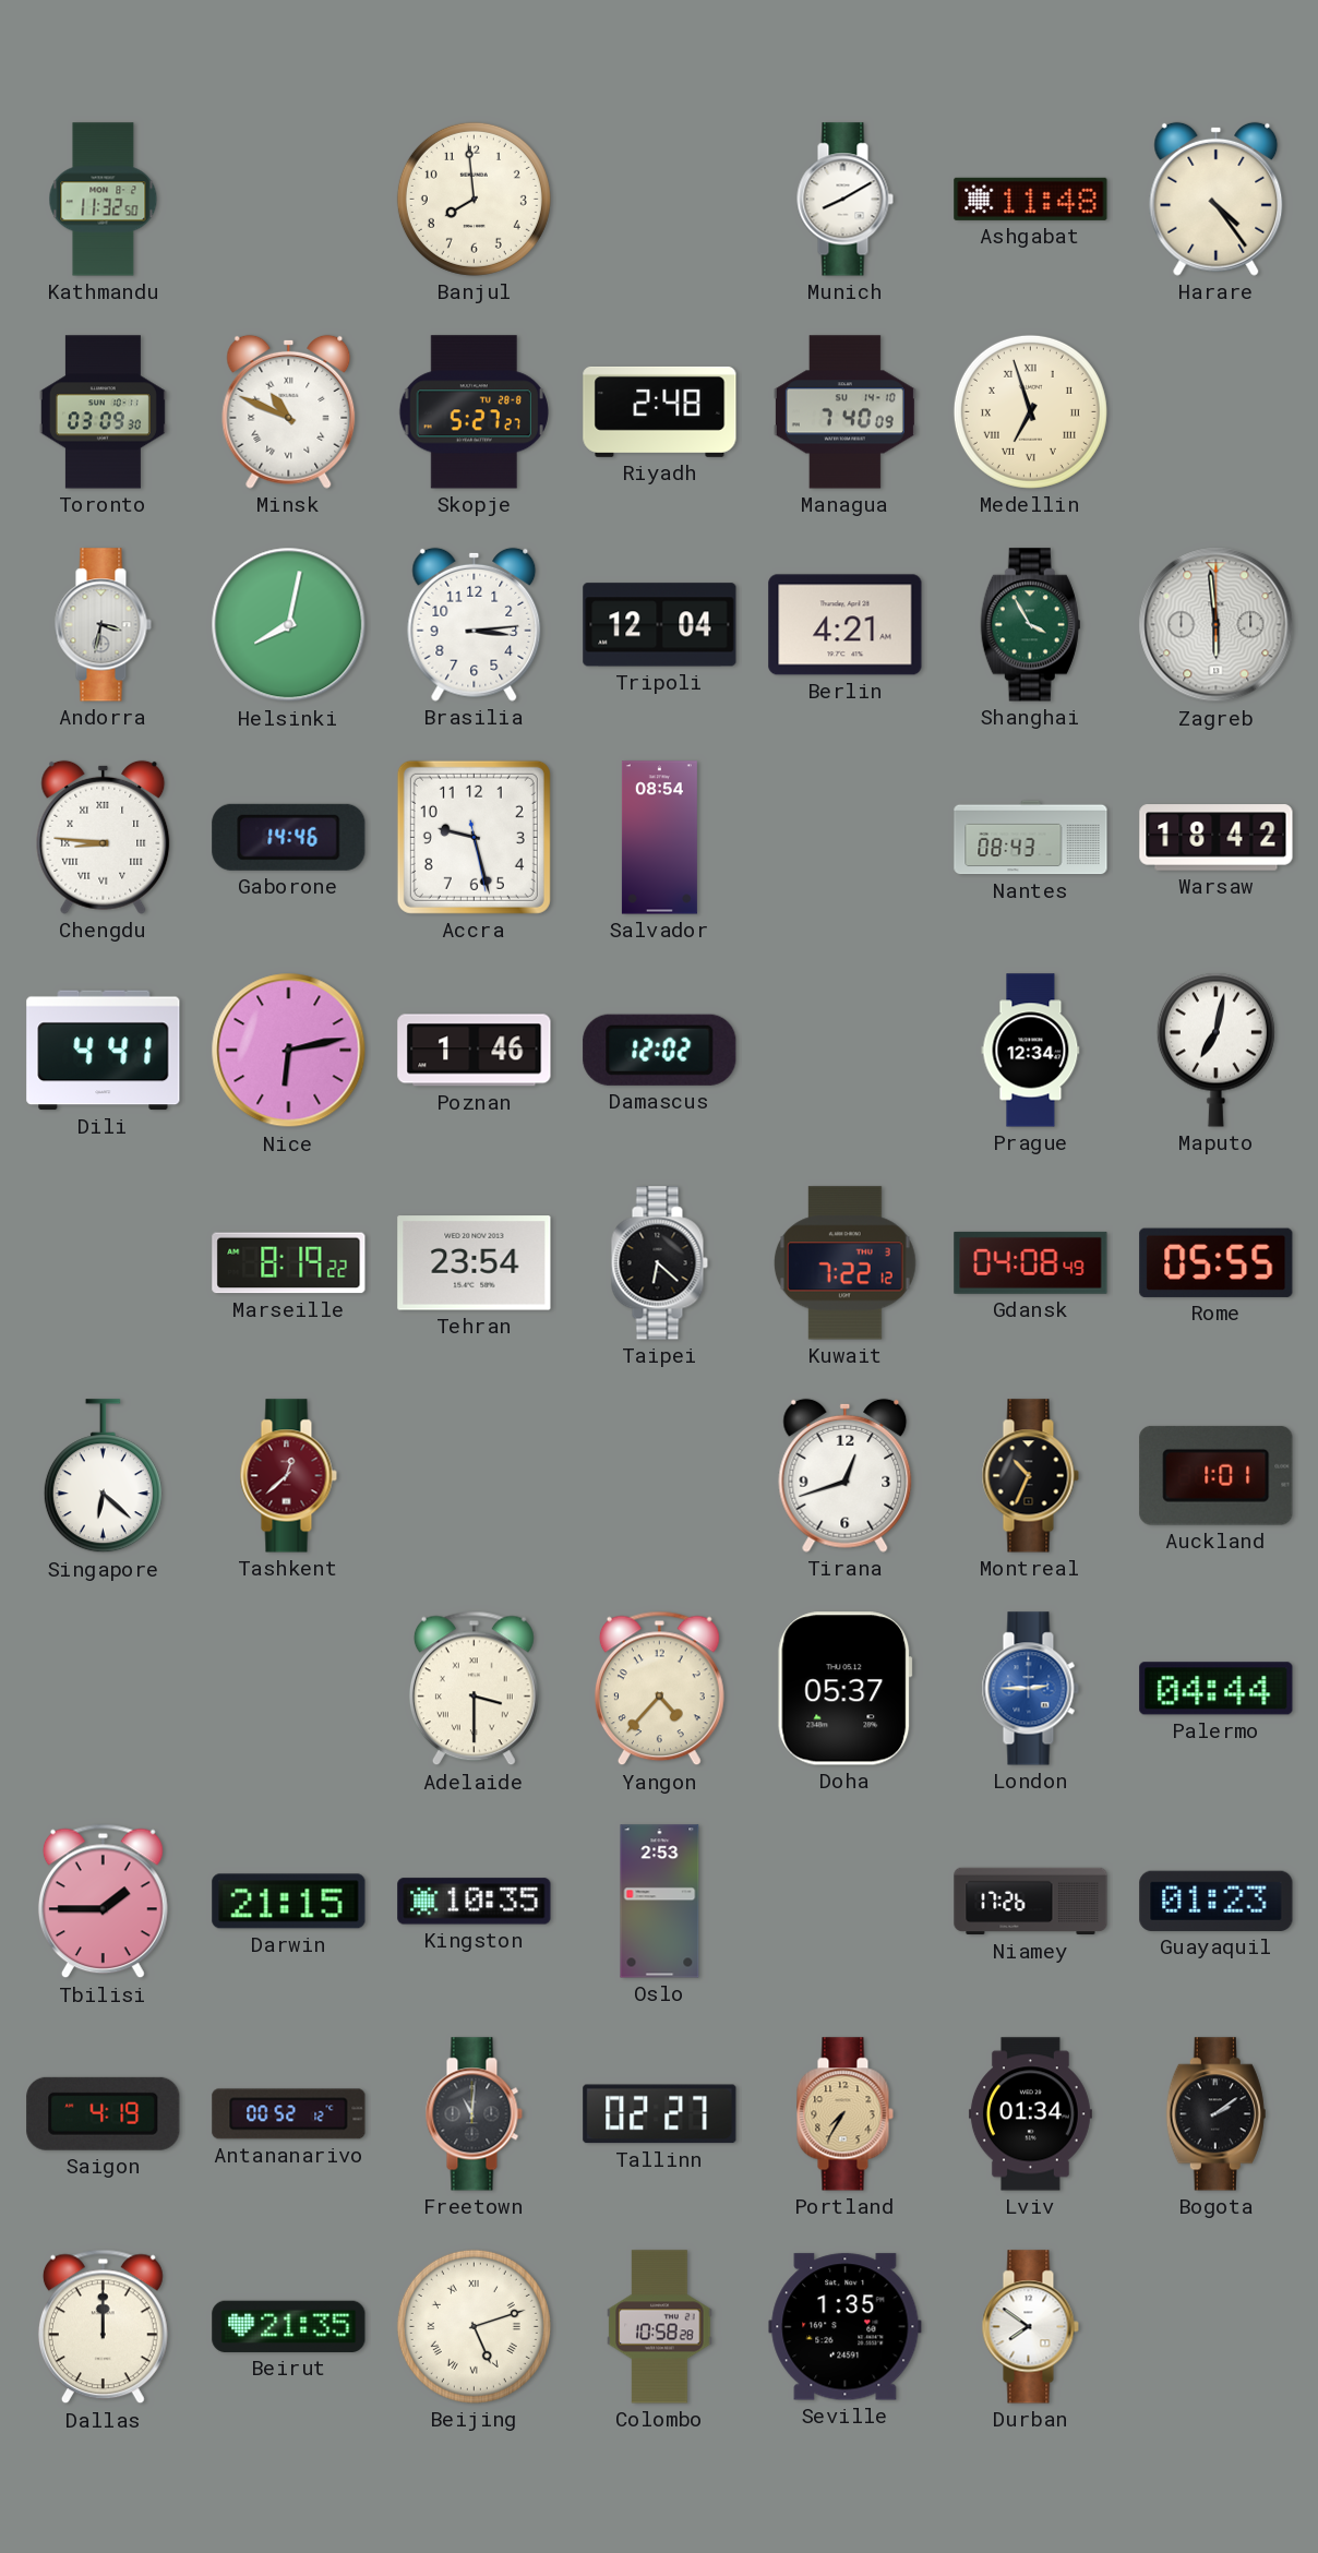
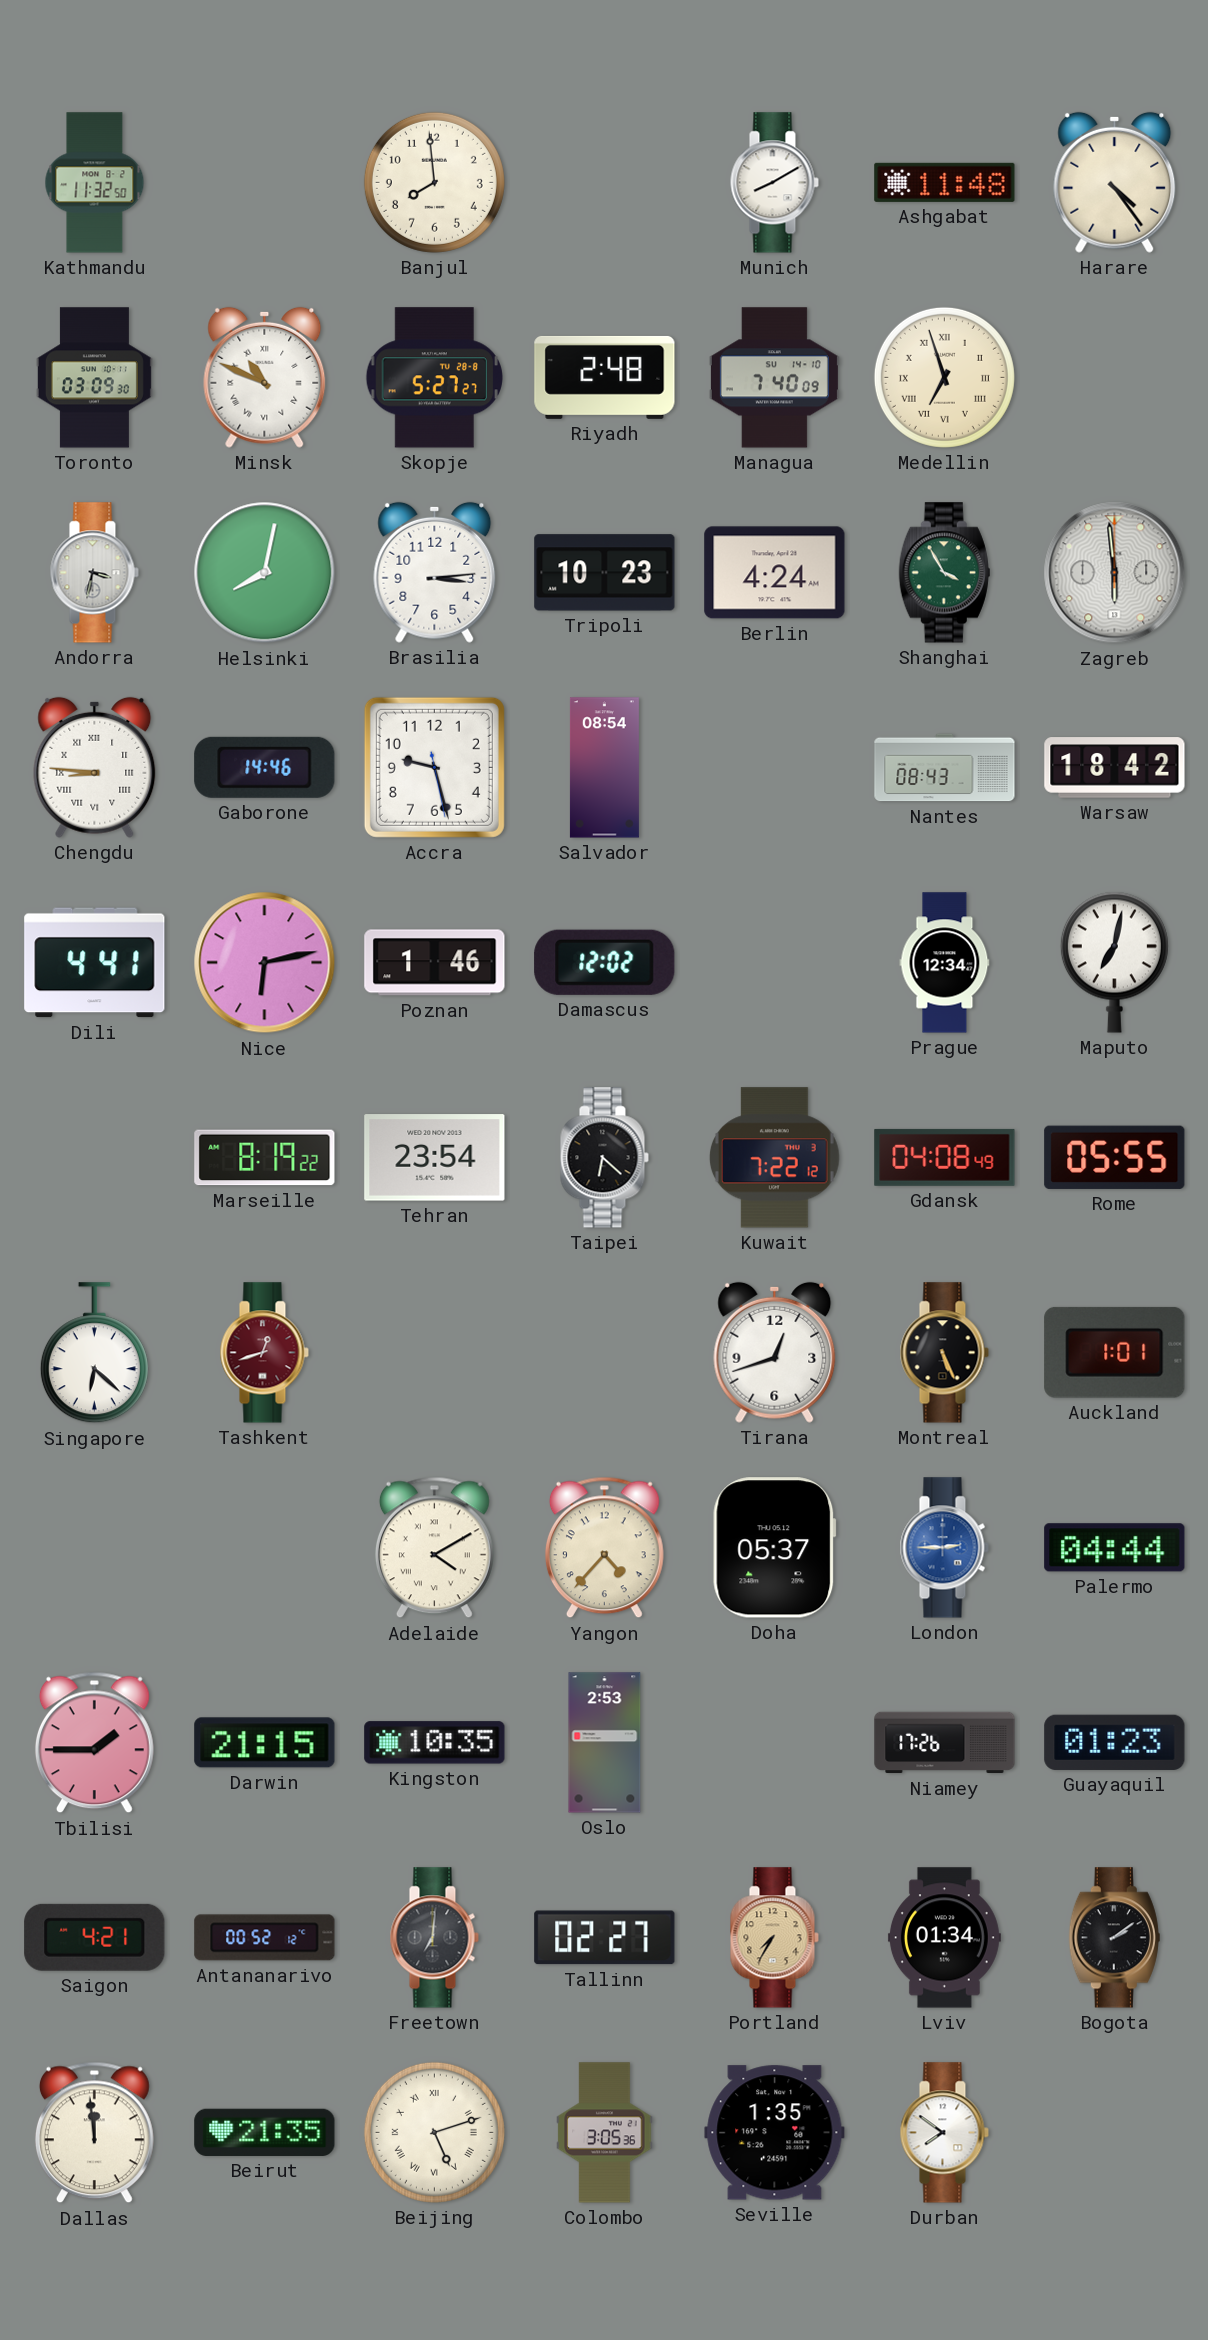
Tripoli: 12:04 -> 10:23
Berlin: 4:21 -> 4:24
Tashkent: 12:38 -> 12:42
Montreal: 10:34 -> 5:26
Adelaide: 3:30 -> 4:10
Saigon: 4:19 -> 4:21
Freetown: 11:01 -> 7:01
Dallas: 12:00 -> 11:59
Colombo: 10:58 -> 3:05
